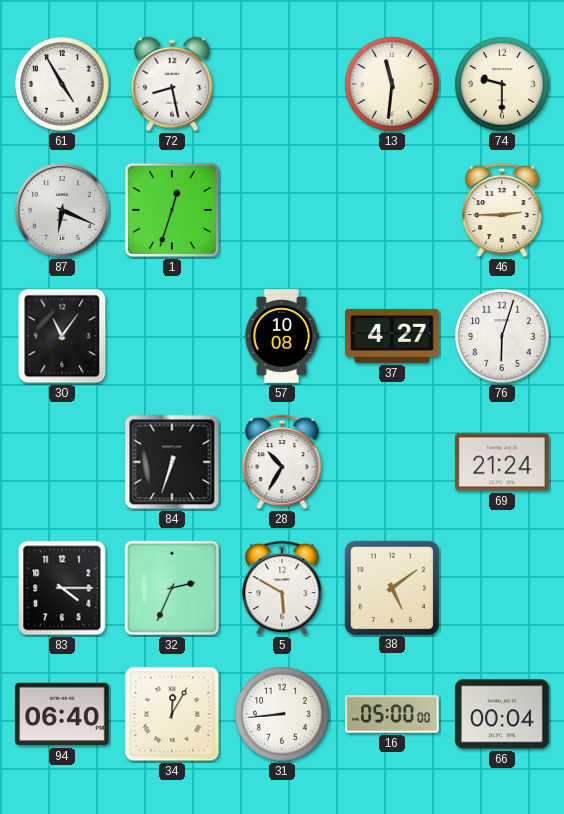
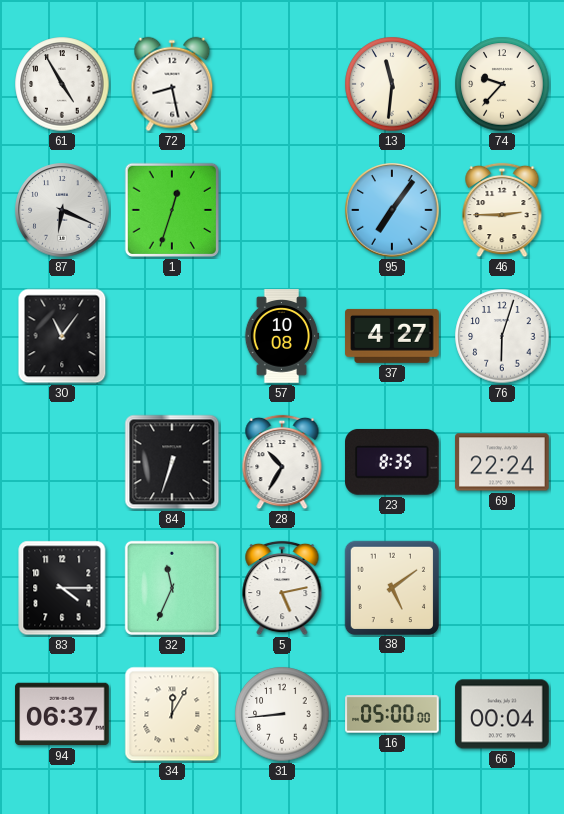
74: 9:30 -> 9:37
95: none -> 7:06
23: none -> 8:35
69: 21:24 -> 22:24
32: 2:34 -> 11:34
5: 5:50 -> 5:13
94: 06:40 -> 06:37
